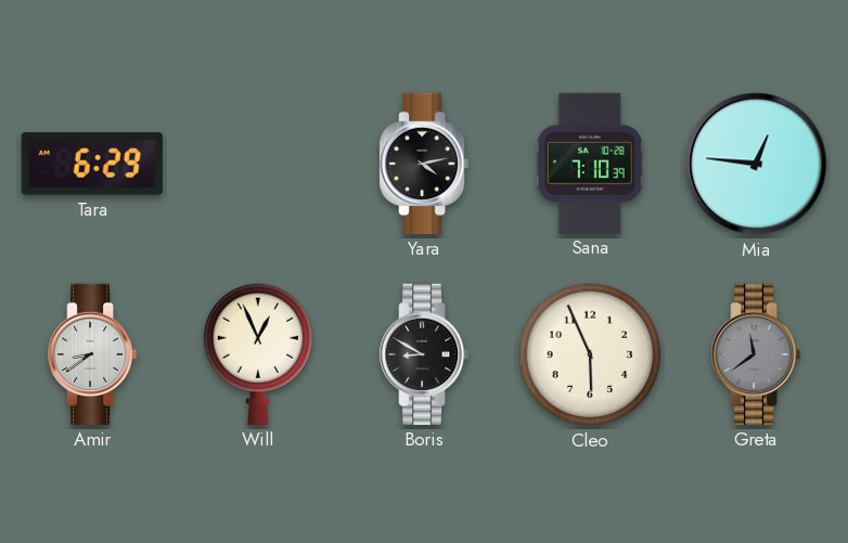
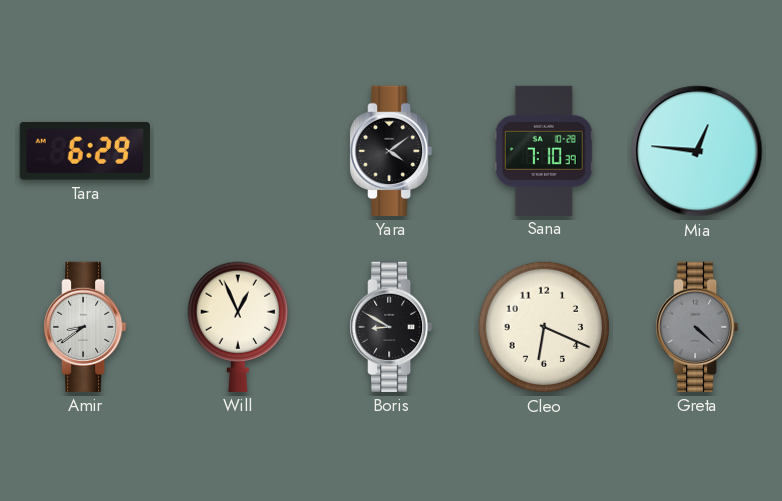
Yara: 4:13 -> 4:09
Cleo: 5:56 -> 6:19
Greta: 11:39 -> 4:22
